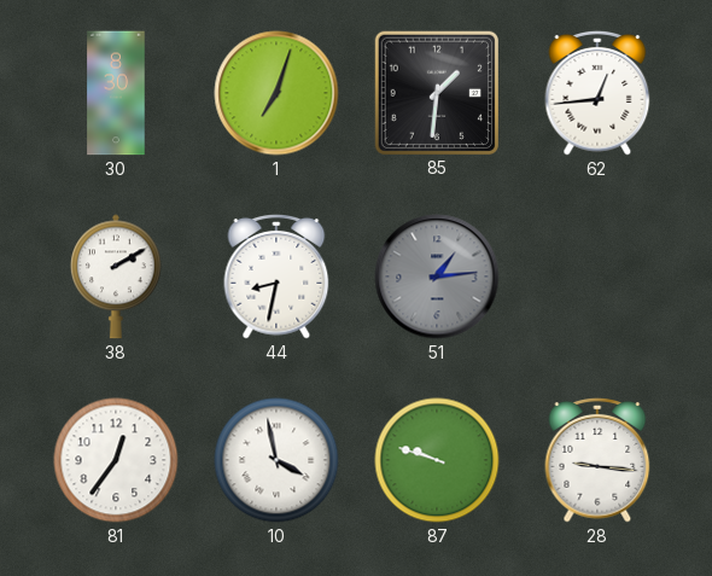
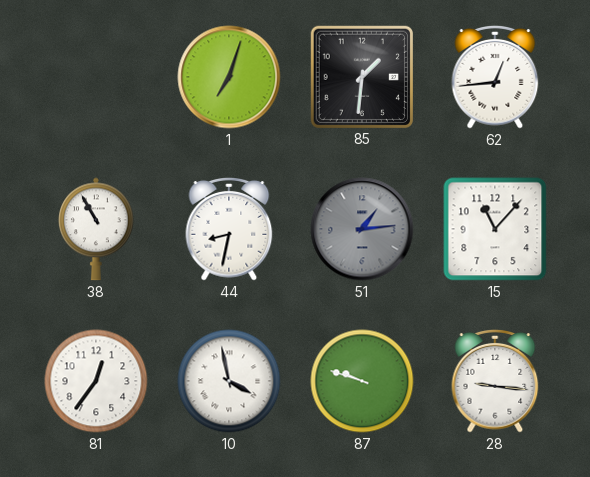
30: 8:30 -> none
38: 2:10 -> 10:55
15: none -> 11:07
